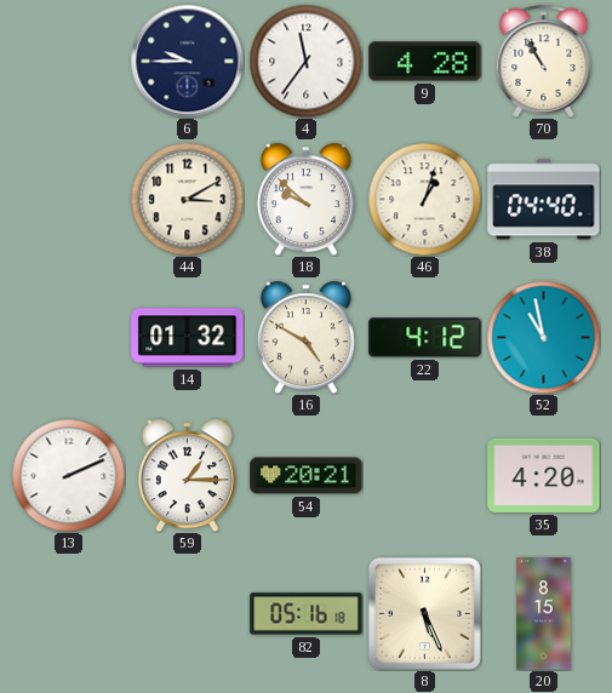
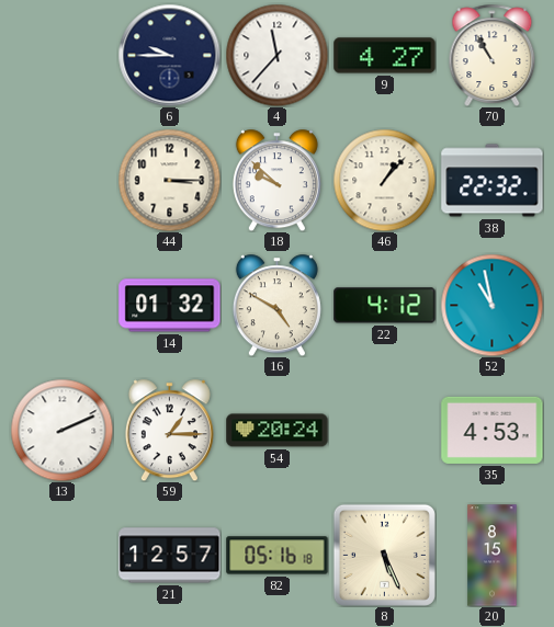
4: 11:36 -> 11:37
9: 4:28 -> 4:27
44: 3:10 -> 3:15
46: 1:03 -> 1:07
38: 04:40 -> 22:32
54: 20:21 -> 20:24
35: 4:20 -> 4:53
21: none -> 12:57
